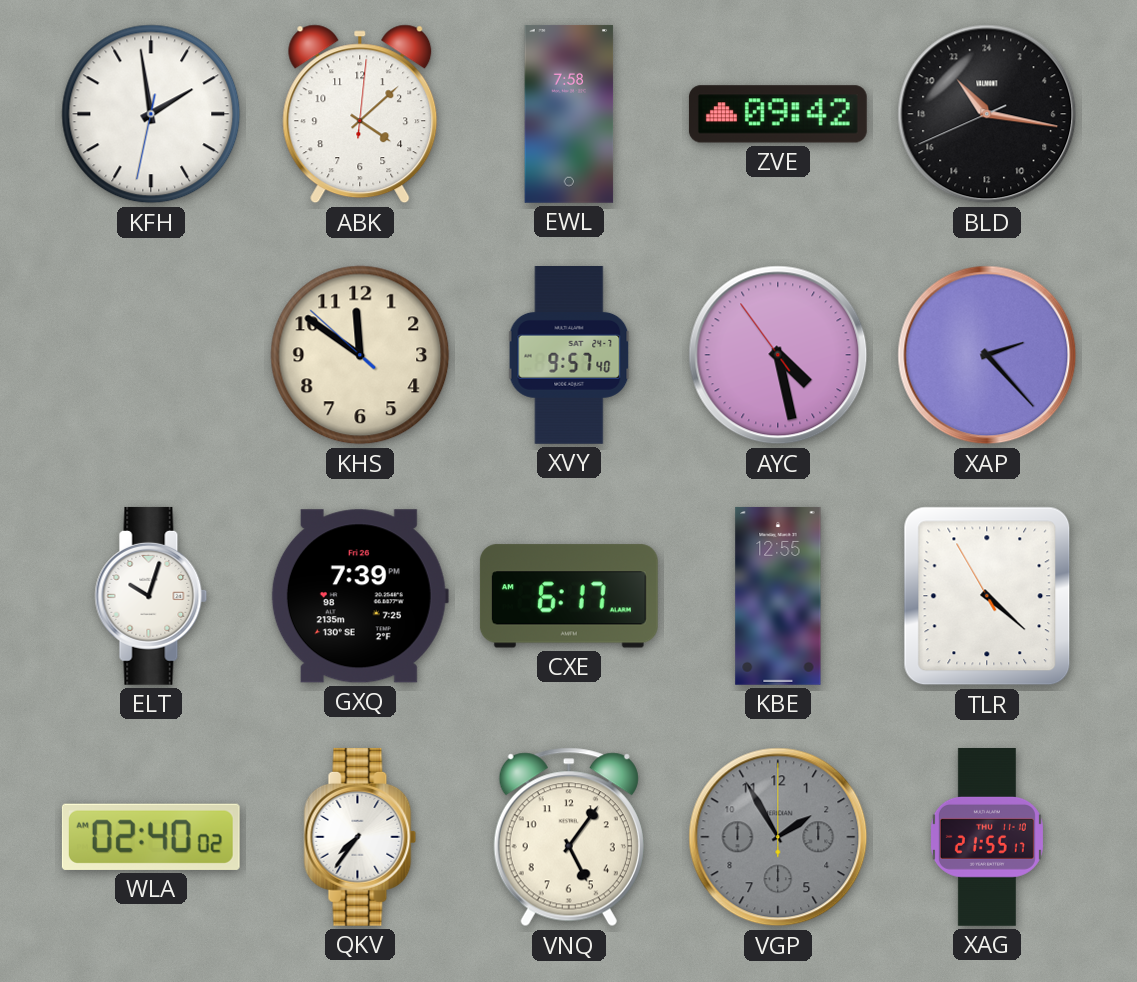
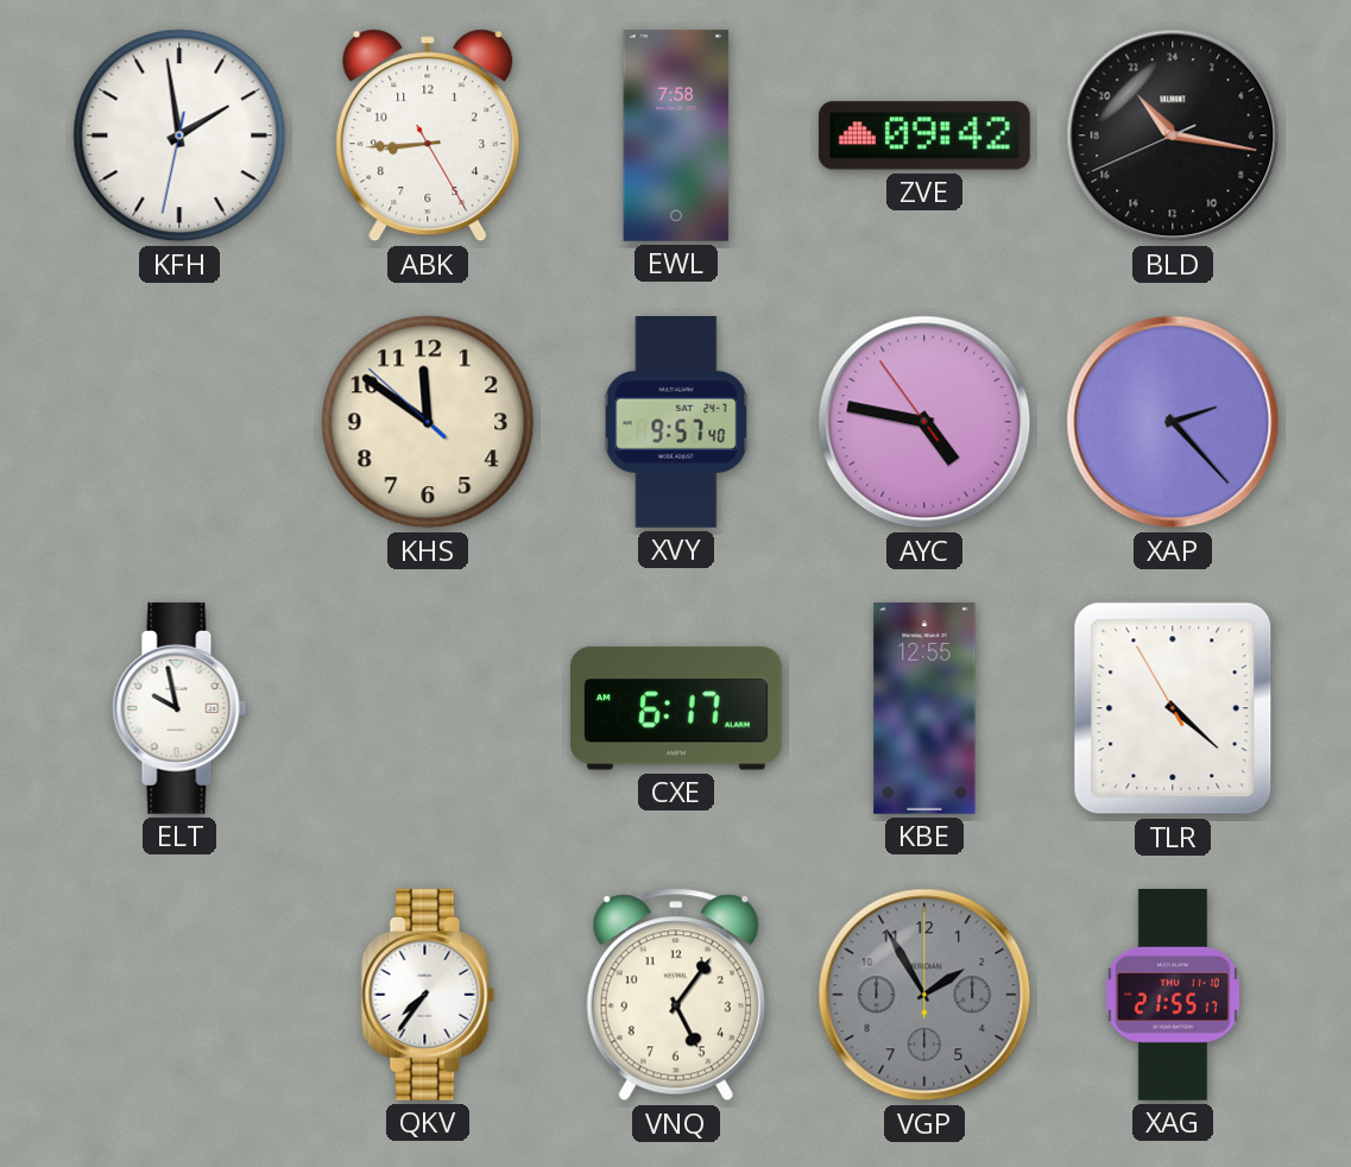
ABK: 4:08 -> 8:44
AYC: 4:27 -> 4:46
ELT: 10:03 -> 9:58
GXQ: 7:39 -> none
WLA: 02:40 -> none
